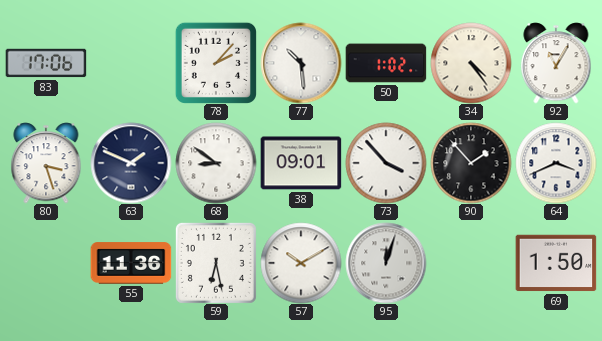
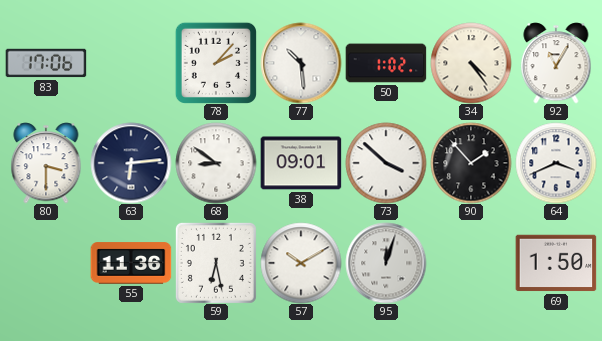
80: 3:27 -> 3:30
63: 1:49 -> 6:14
73: 3:53 -> 3:52
